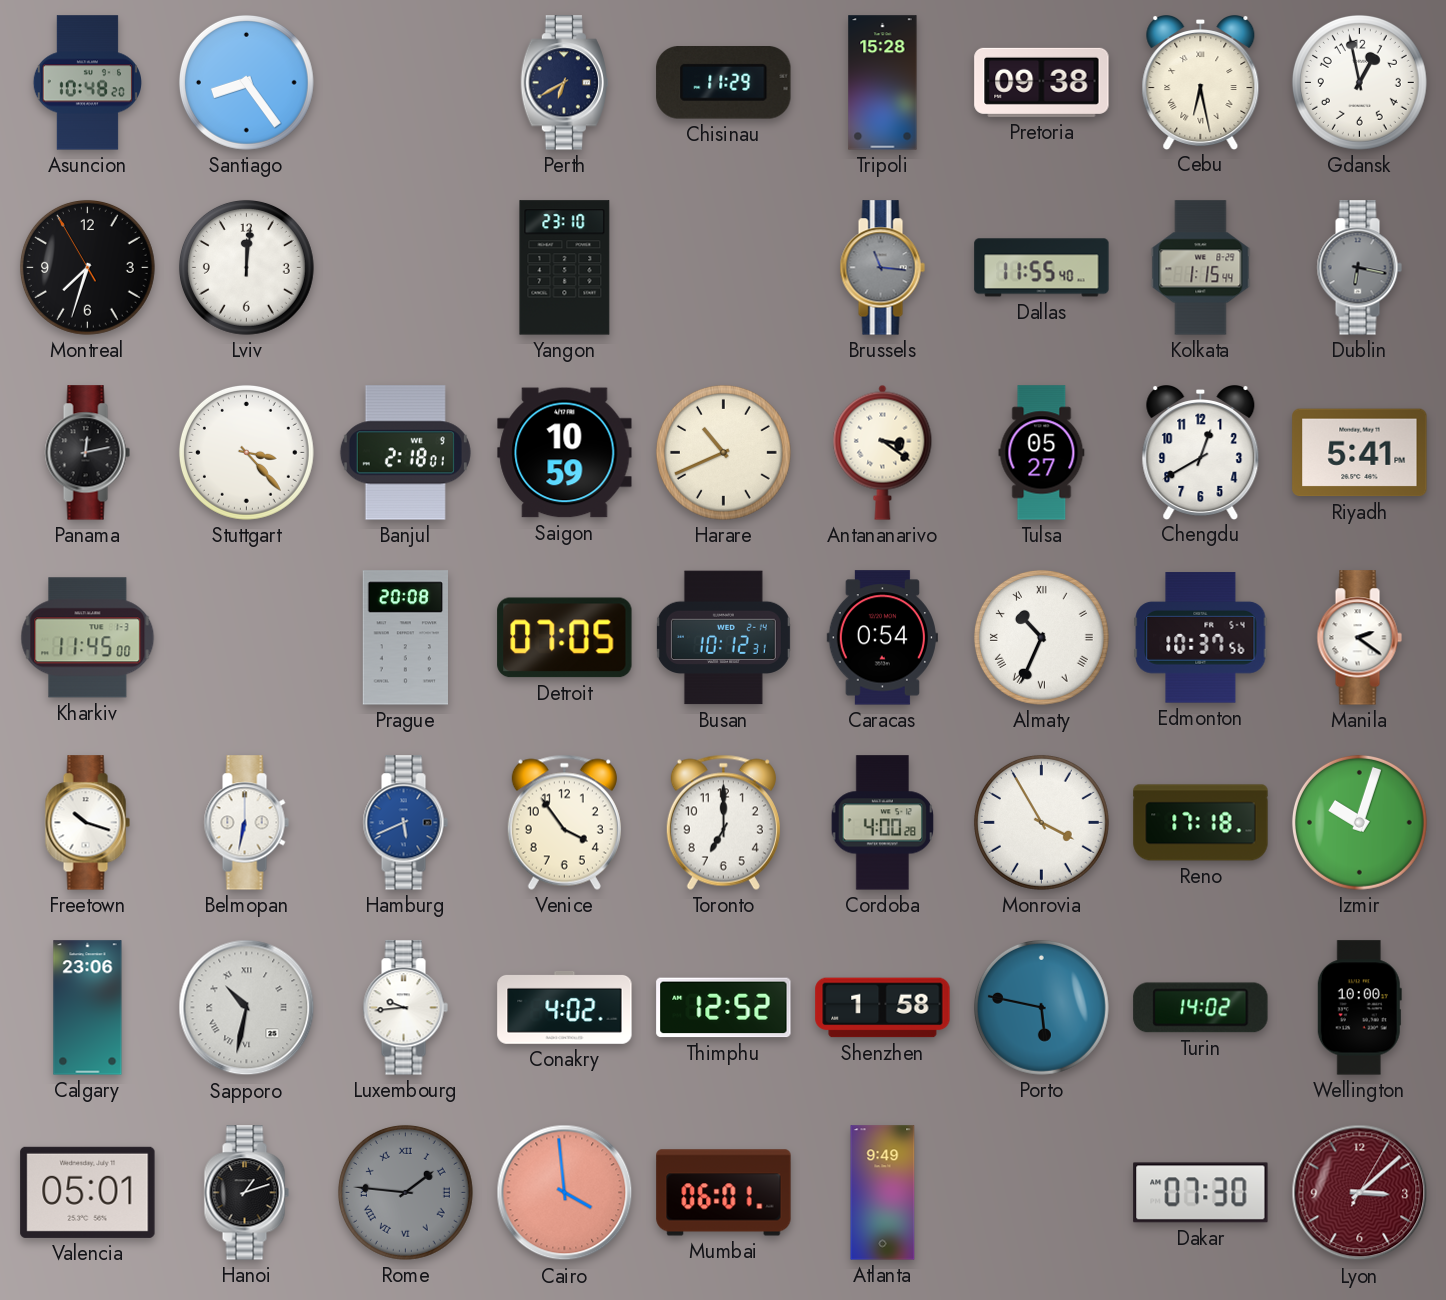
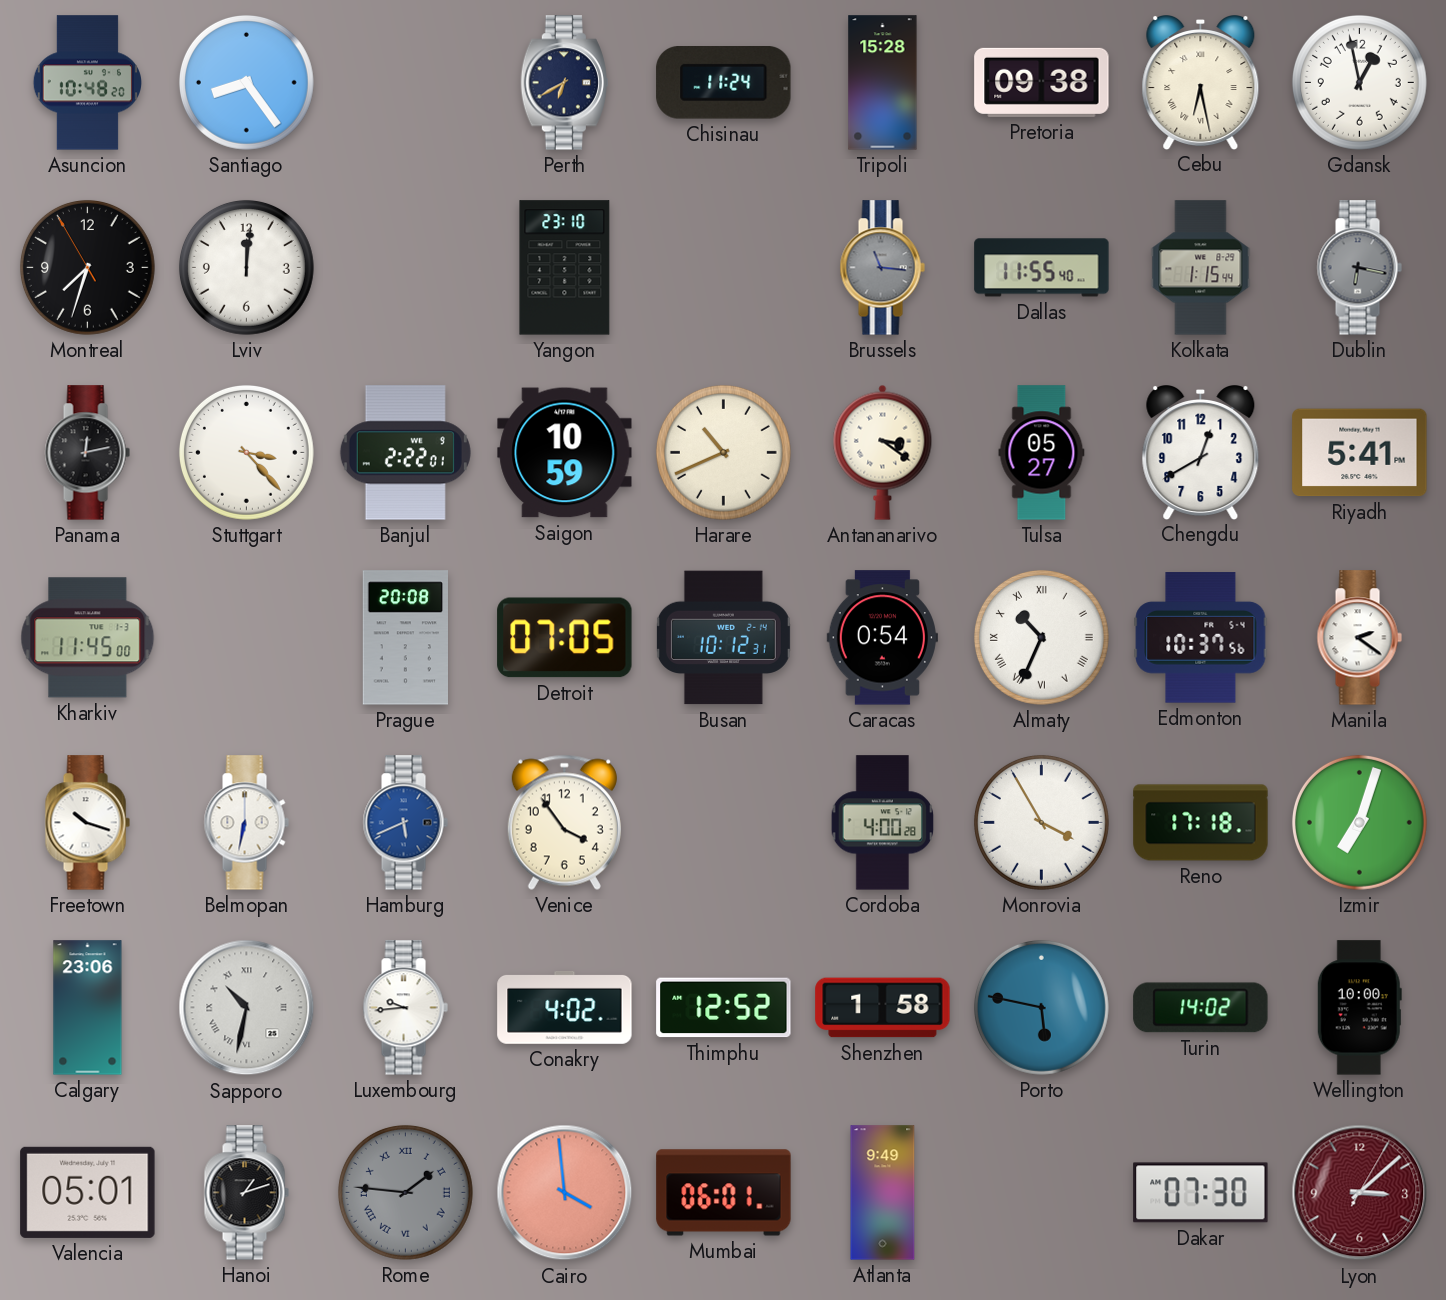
Chisinau: 11:29 -> 11:24
Banjul: 2:18 -> 2:22
Toronto: 7:00 -> none
Izmir: 10:03 -> 7:03
